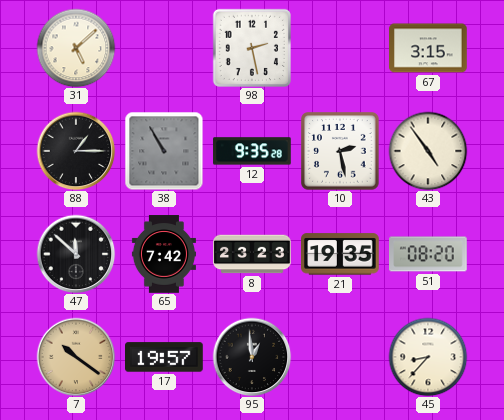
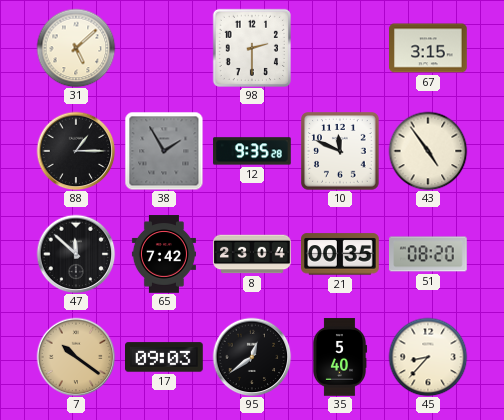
98: 2:28 -> 2:30
38: 10:55 -> 1:55
10: 2:28 -> 11:49
8: 23:23 -> 23:04
21: 19:35 -> 00:35
17: 19:57 -> 09:03
95: 12:59 -> 12:39
35: none -> 5:40
